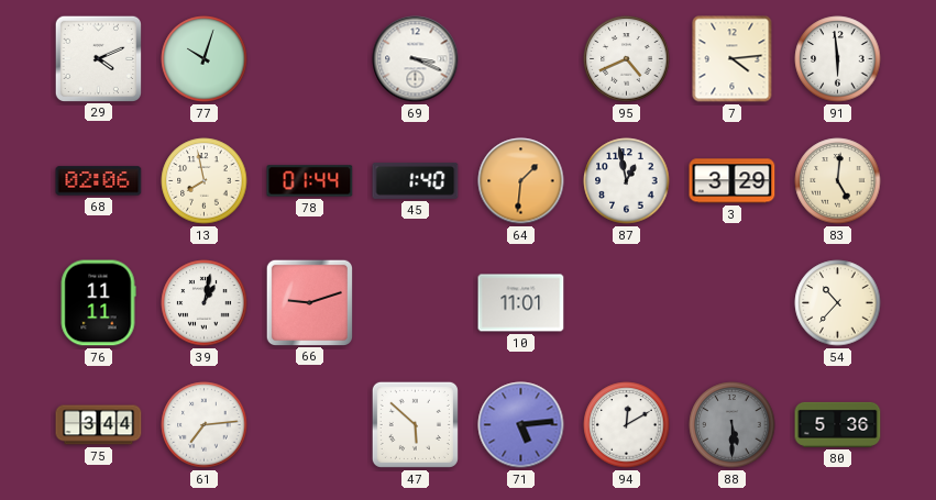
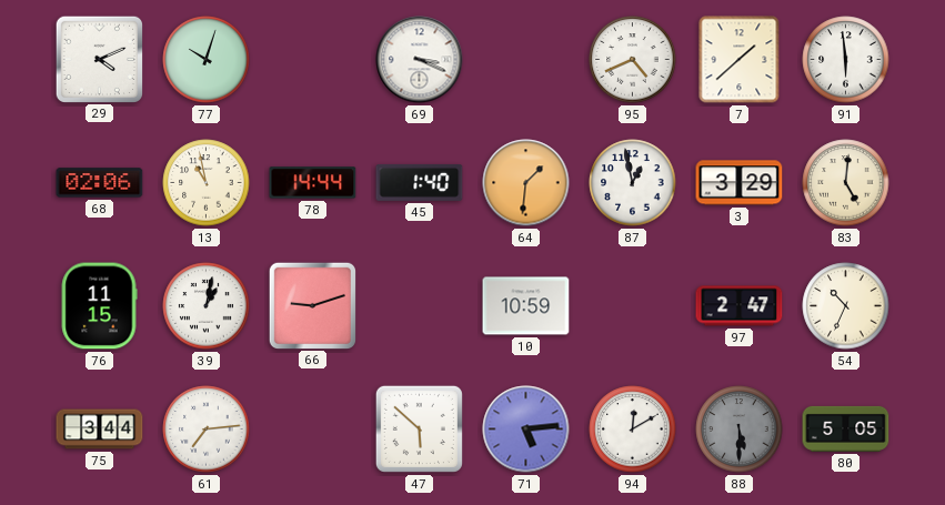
7: 4:14 -> 1:38
13: 7:58 -> 10:58
78: 01:44 -> 14:44
76: 11:11 -> 11:15
10: 11:01 -> 10:59
97: none -> 2:47
54: 10:37 -> 10:34
80: 5:36 -> 5:05
